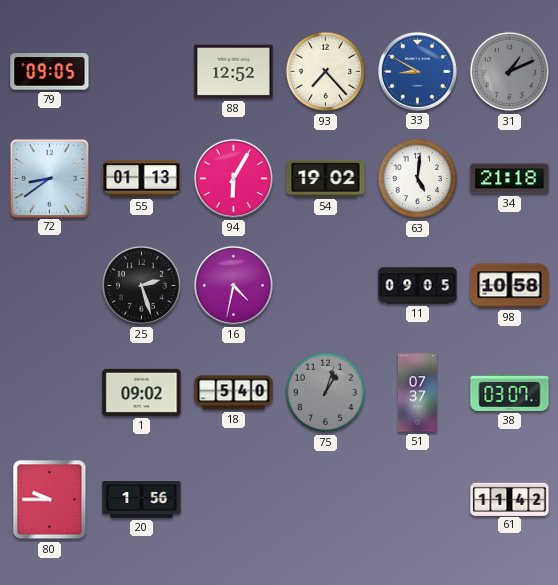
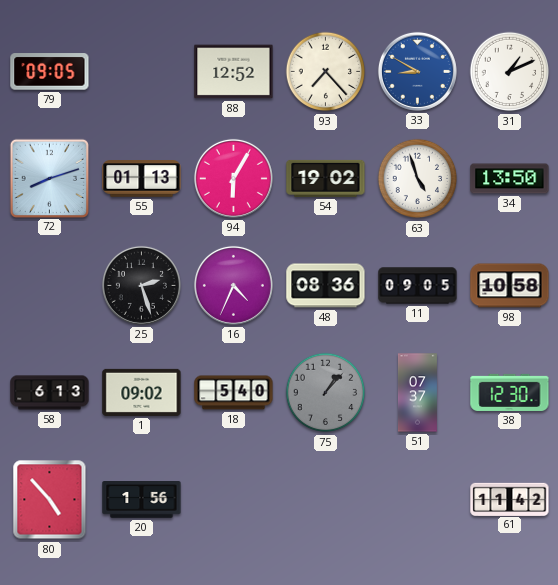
31 dial: grey -> white
72: 8:39 -> 8:12
63: 5:01 -> 4:57
34: 21:18 -> 13:50
16: 4:32 -> 4:34
48: none -> 08:36
58: none -> 6:13
75: 1:03 -> 1:07
38: 03:07 -> 12:30
80: 9:45 -> 4:53
